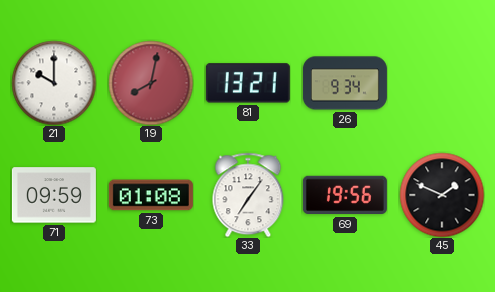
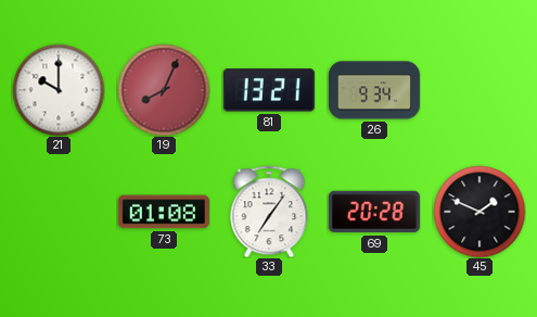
19: 8:02 -> 8:04
71: 09:59 -> none
69: 19:56 -> 20:28
